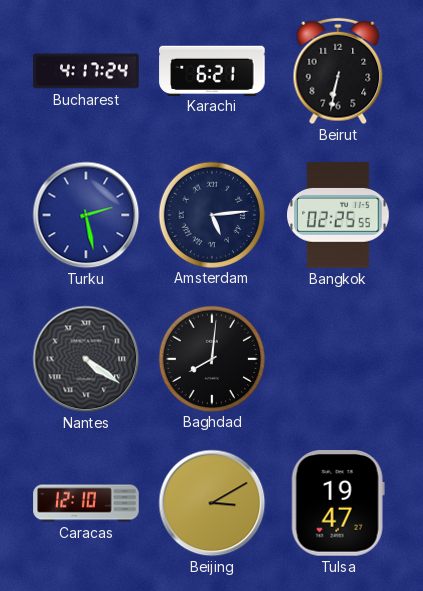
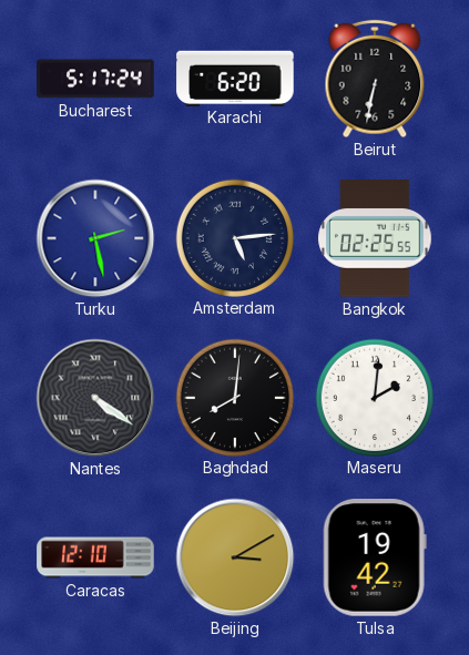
Bucharest: 4:17 -> 5:17
Karachi: 6:21 -> 6:20
Maseru: none -> 2:01
Tulsa: 19:47 -> 19:42
